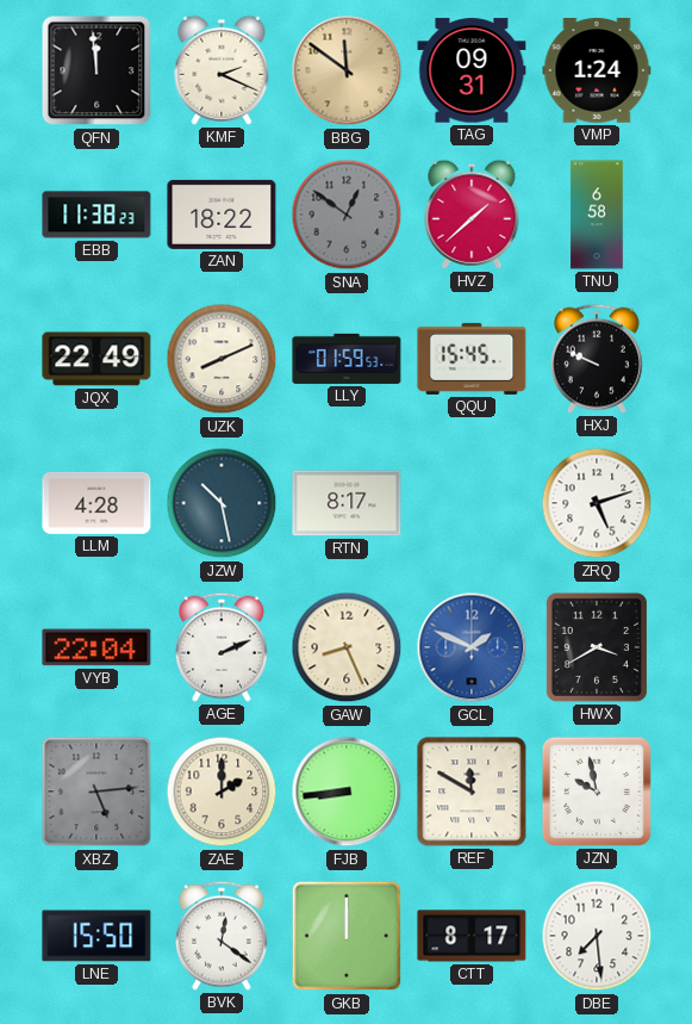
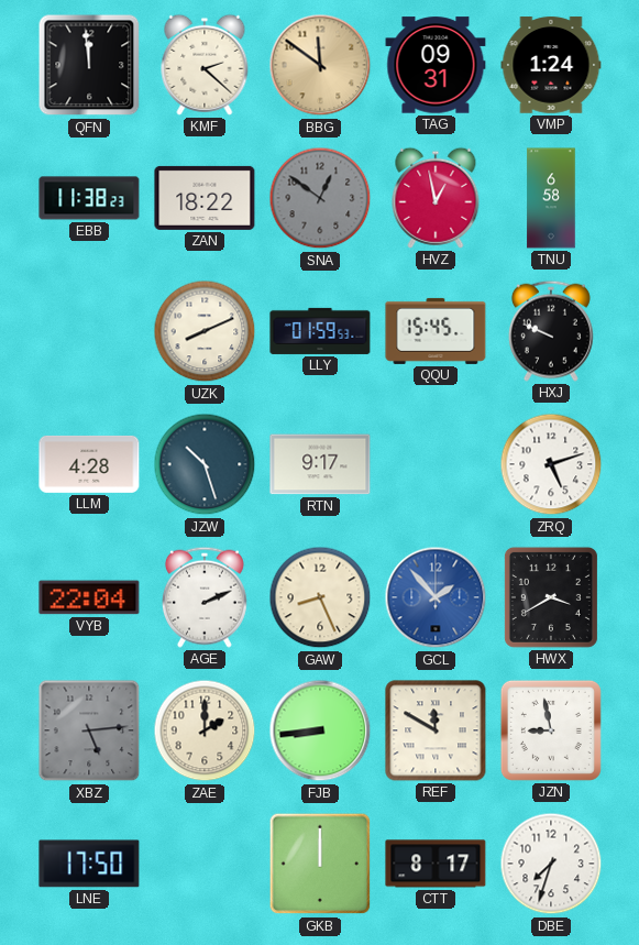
KMF: 2:19 -> 2:22
HVZ: 1:38 -> 12:58
JQX: 22:49 -> none
JZW: 10:28 -> 10:27
RTN: 8:17 -> 9:17
GCL: 1:49 -> 1:53
JZN: 9:58 -> 8:58
LNE: 15:50 -> 17:50
BVK: 12:21 -> none
DBE: 7:29 -> 7:33
